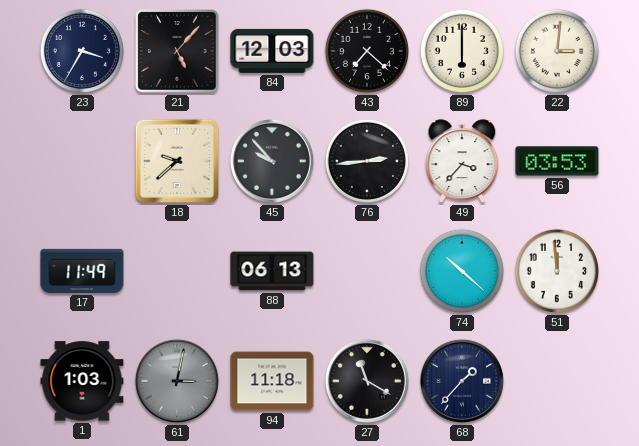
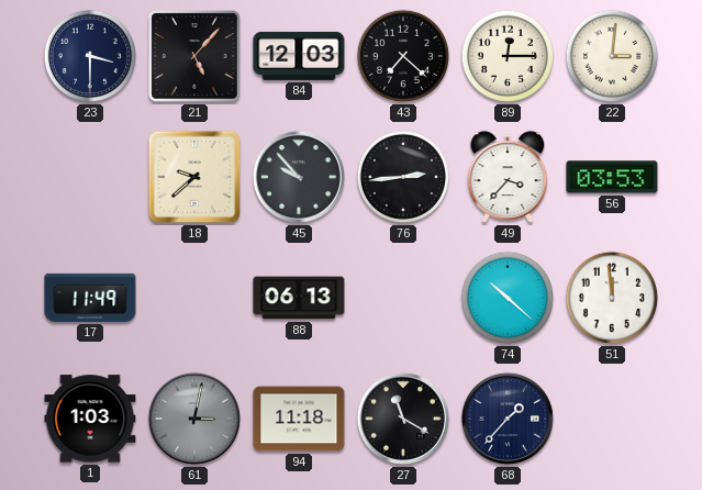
23: 3:35 -> 3:30
89: 6:00 -> 12:15
